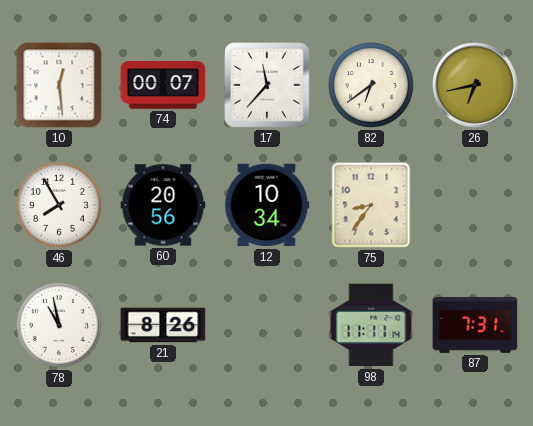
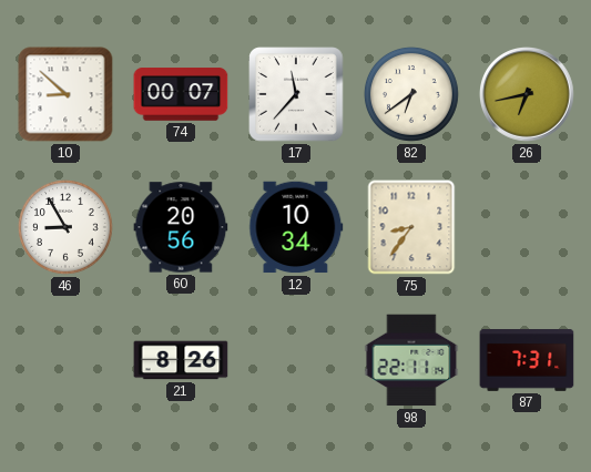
10: 12:29 -> 8:52
46: 7:55 -> 8:55
78: 10:58 -> none
98: 11:11 -> 22:11
